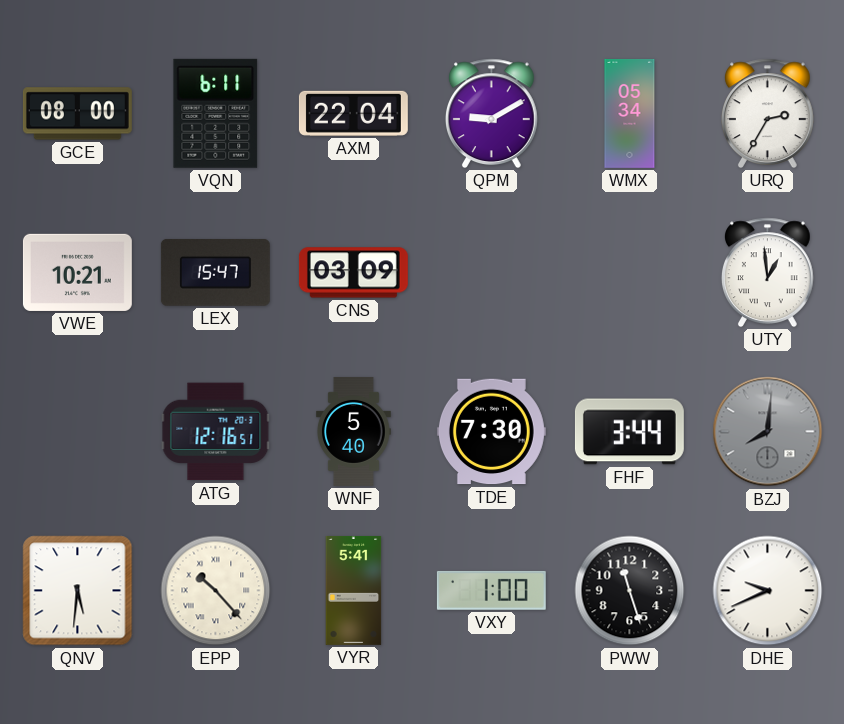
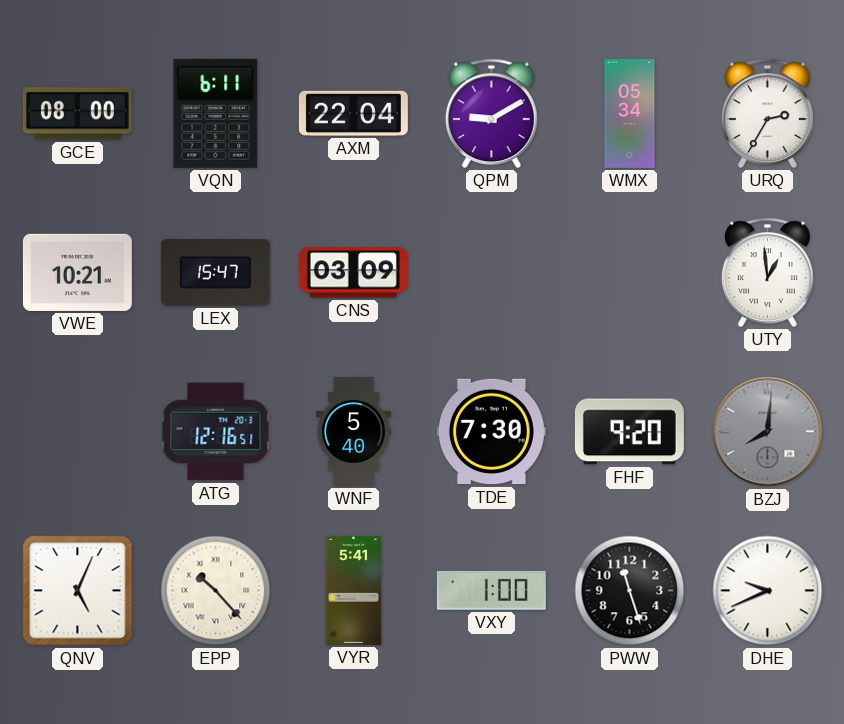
FHF: 3:44 -> 9:20
QNV: 5:31 -> 5:04
